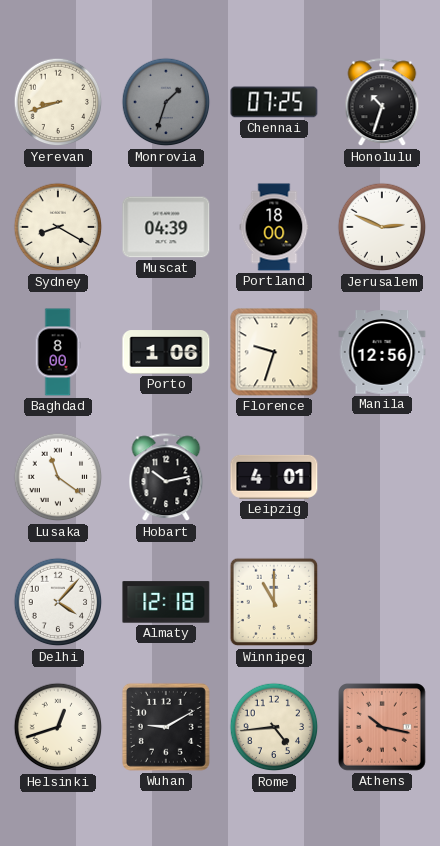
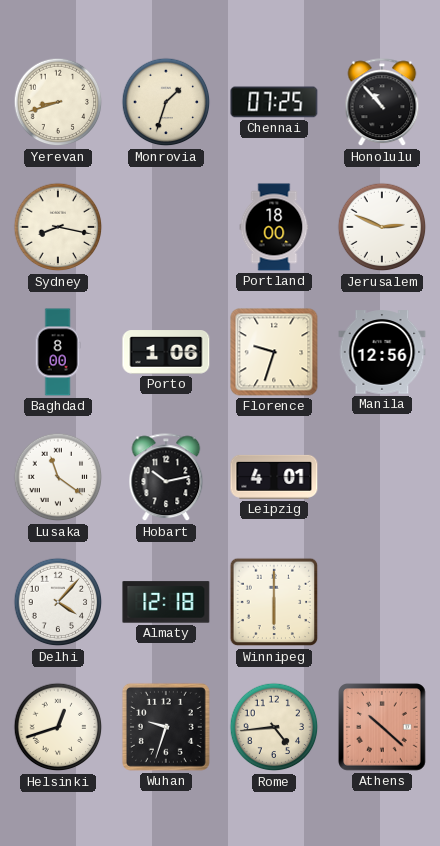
Monrovia dial: grey -> cream
Honolulu: 10:33 -> 10:53
Sydney: 8:20 -> 8:17
Muscat: 04:39 -> none
Winnipeg: 11:00 -> 6:00
Wuhan: 9:10 -> 9:33
Athens: 10:17 -> 10:22
